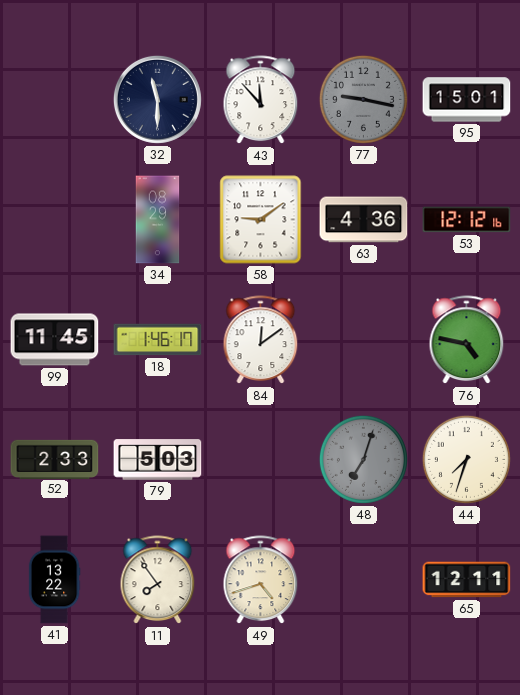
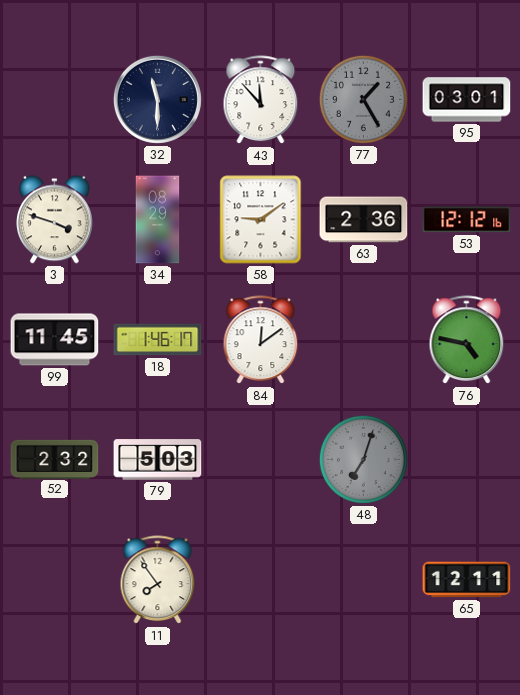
77: 9:17 -> 1:25
95: 15:01 -> 03:01
3: none -> 3:48
63: 4:36 -> 2:36
52: 2:33 -> 2:32
44: 7:33 -> none
41: 13:22 -> none
49: 4:42 -> none
